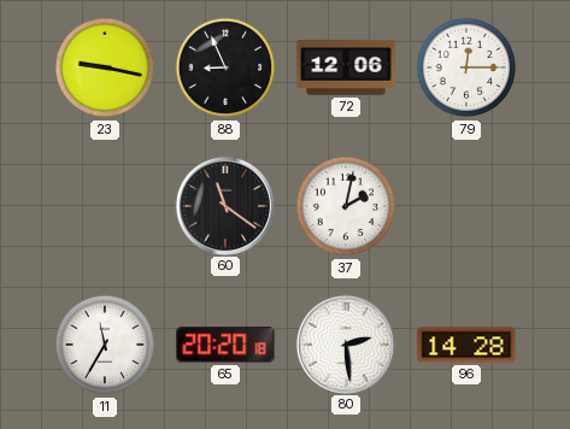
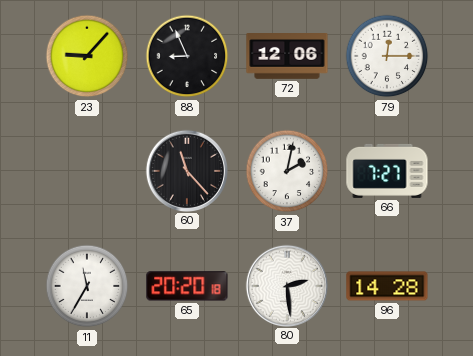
23: 9:17 -> 9:07
60: 11:21 -> 11:23
66: none -> 7:27
